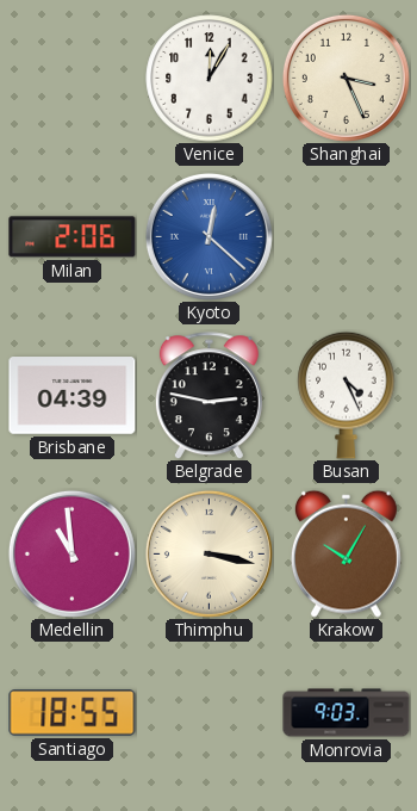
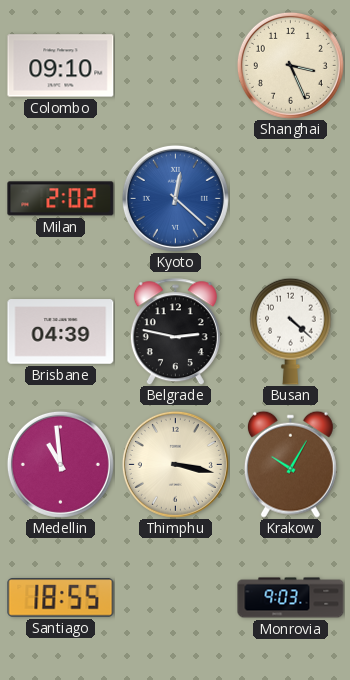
Colombo: none -> 09:10
Venice: 12:05 -> none
Milan: 2:06 -> 2:02
Busan: 4:26 -> 4:22
